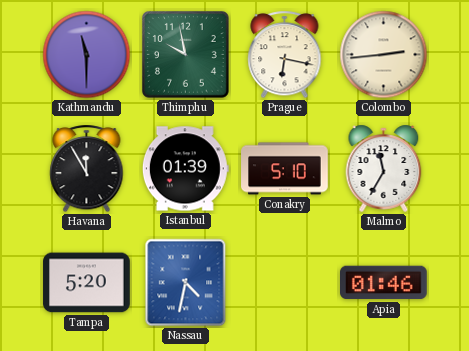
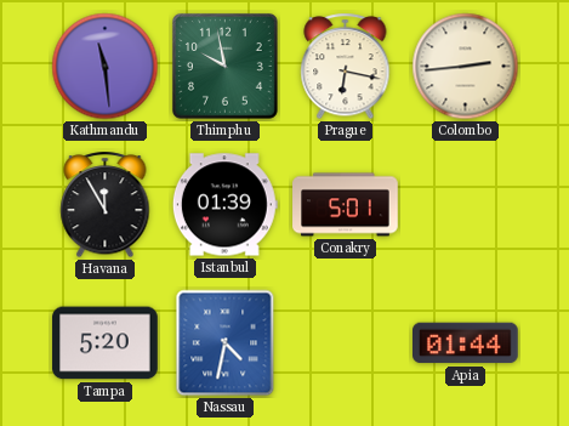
Kathmandu: 11:30 -> 11:29
Conakry: 5:10 -> 5:01
Malmo: 11:35 -> none
Apia: 01:46 -> 01:44
